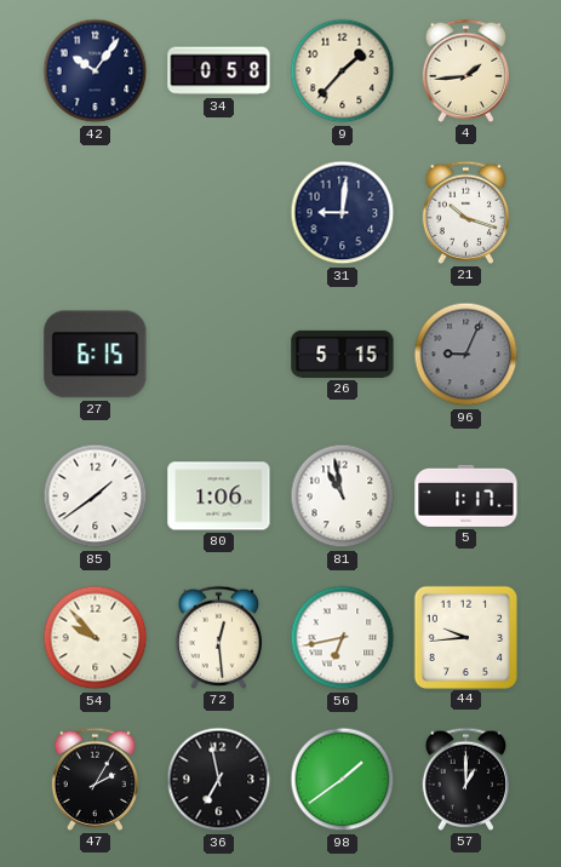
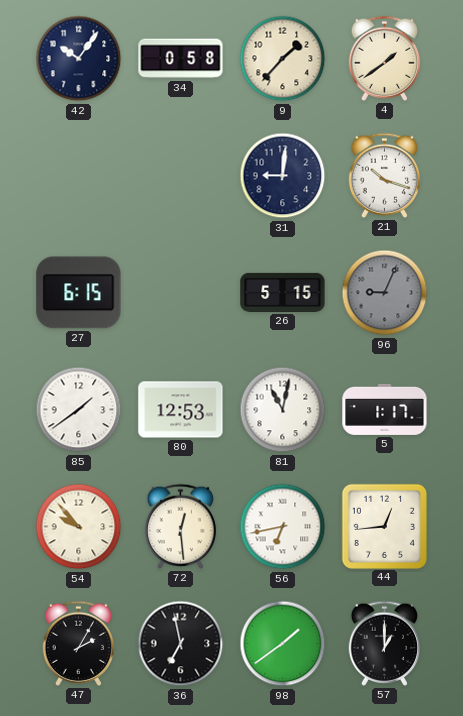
4: 1:44 -> 1:39
80: 1:06 -> 12:53
81: 10:58 -> 11:02
44: 9:44 -> 12:44
